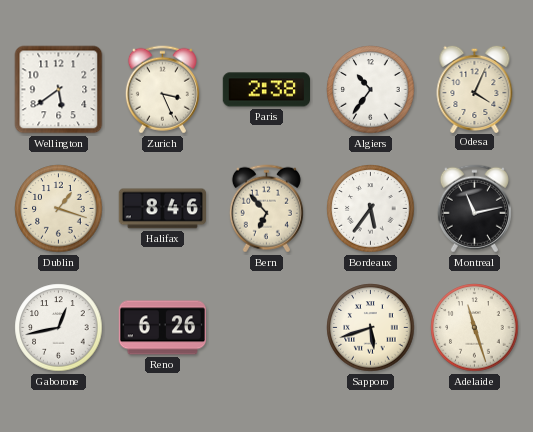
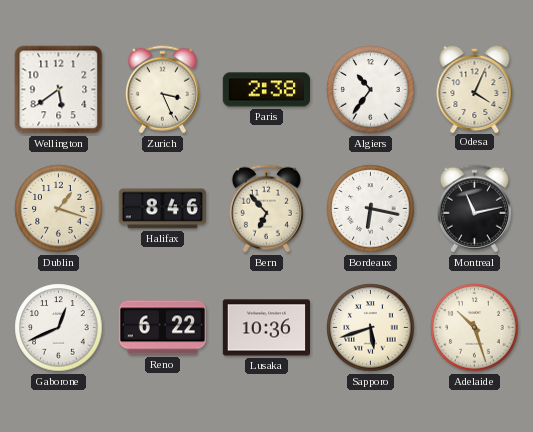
Bordeaux: 5:36 -> 6:17
Gaborone: 12:43 -> 12:41
Reno: 6:26 -> 6:22
Lusaka: none -> 10:36
Adelaide: 11:27 -> 10:27
